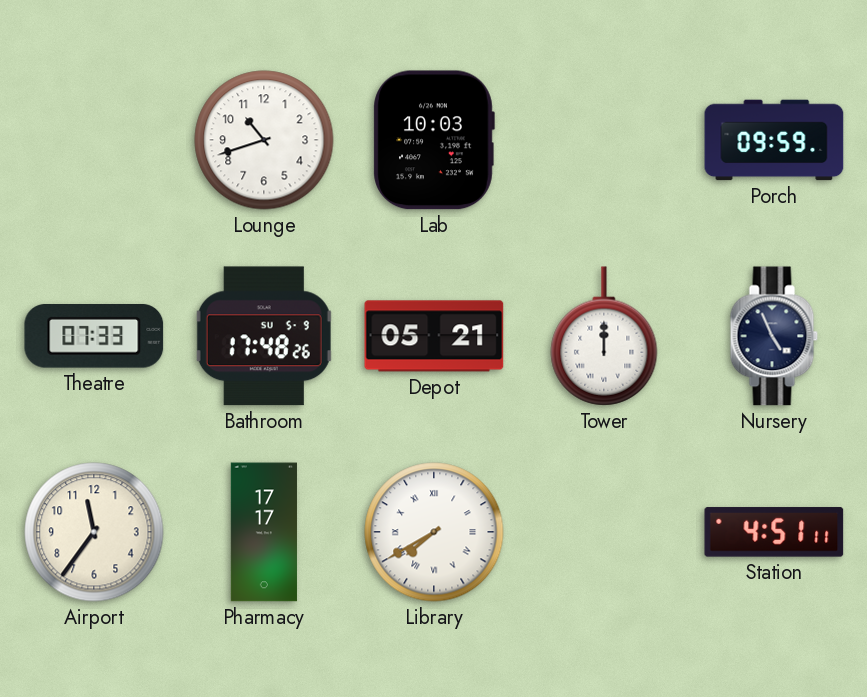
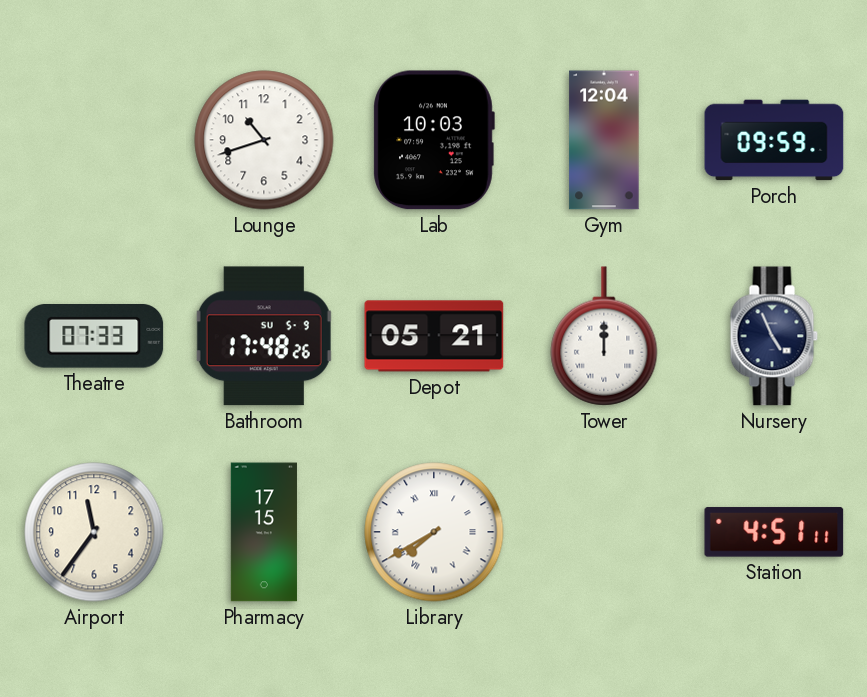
Gym: none -> 12:04
Pharmacy: 17:17 -> 17:15
